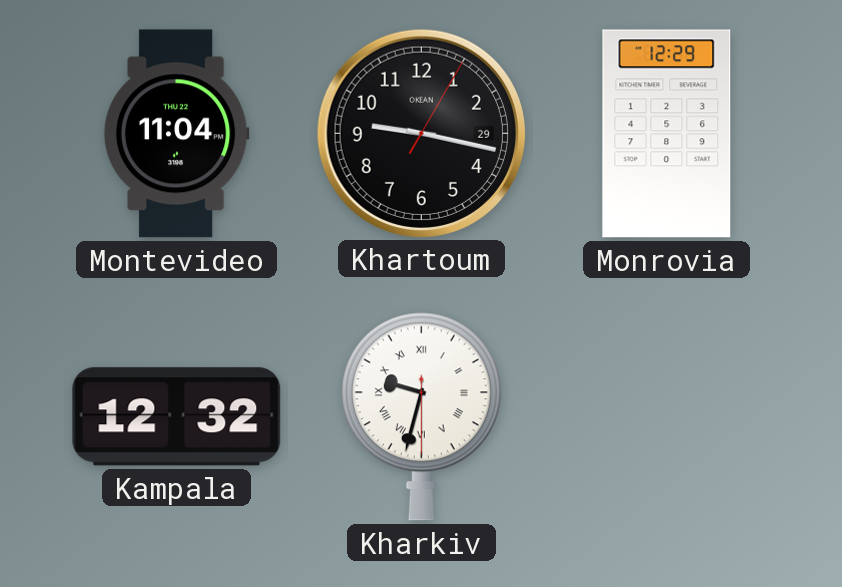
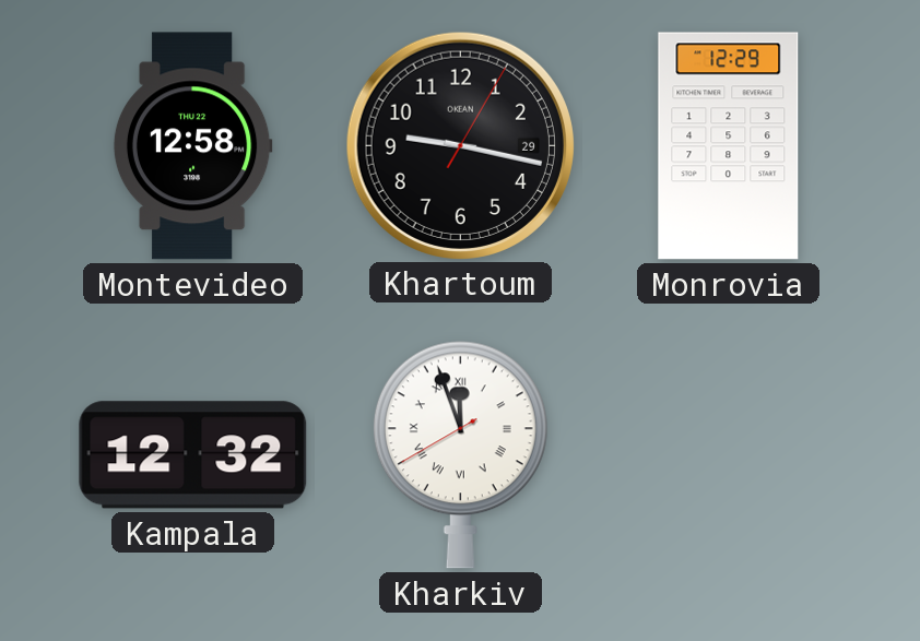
Montevideo: 11:04 -> 12:58
Kharkiv: 9:32 -> 11:56
